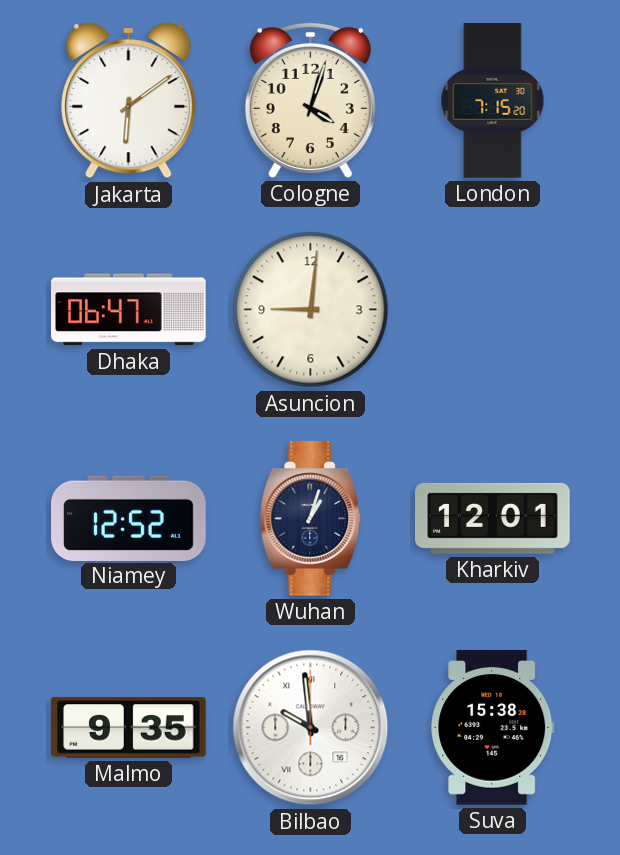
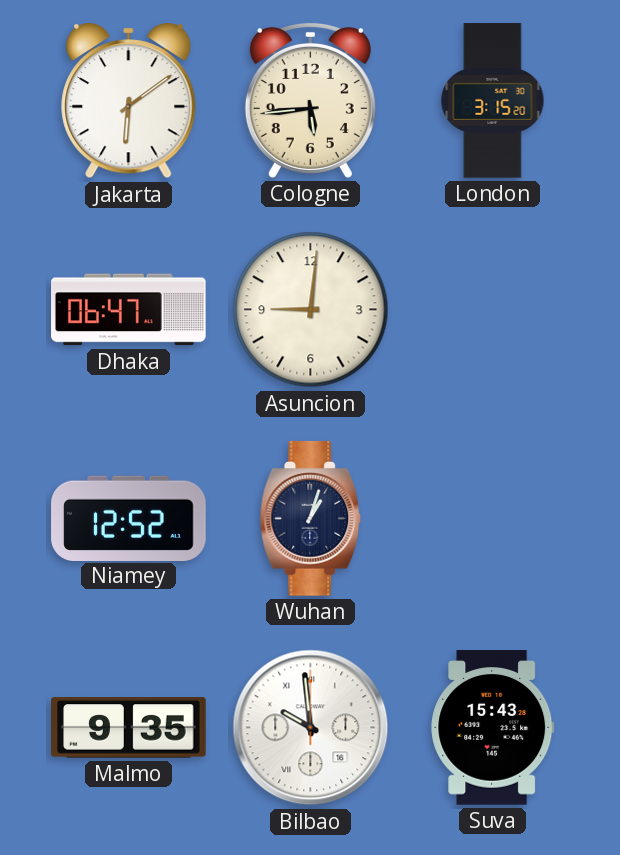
Cologne: 4:03 -> 5:44
London: 7:15 -> 3:15
Kharkiv: 12:01 -> none
Suva: 15:38 -> 15:43
